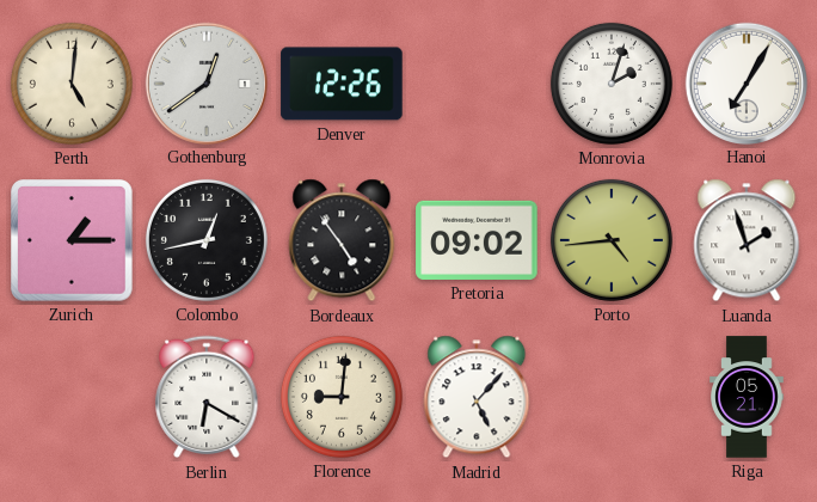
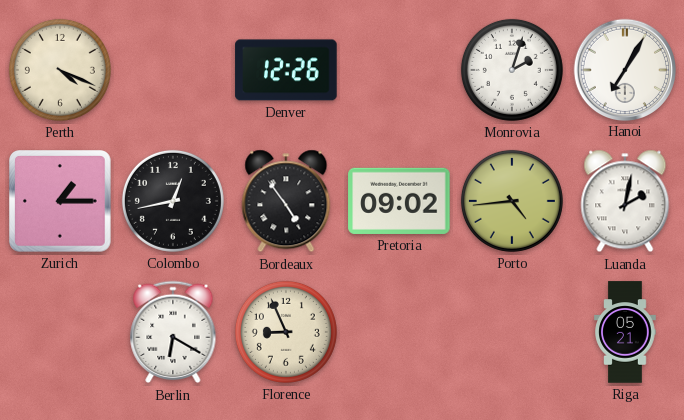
Perth: 5:01 -> 4:19
Gothenburg: 12:39 -> none
Luanda: 1:57 -> 2:02
Florence: 9:01 -> 8:56
Madrid: 5:07 -> none
